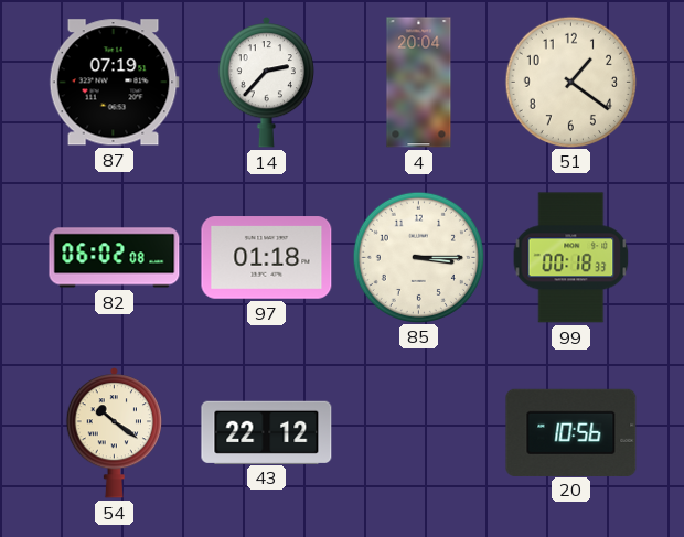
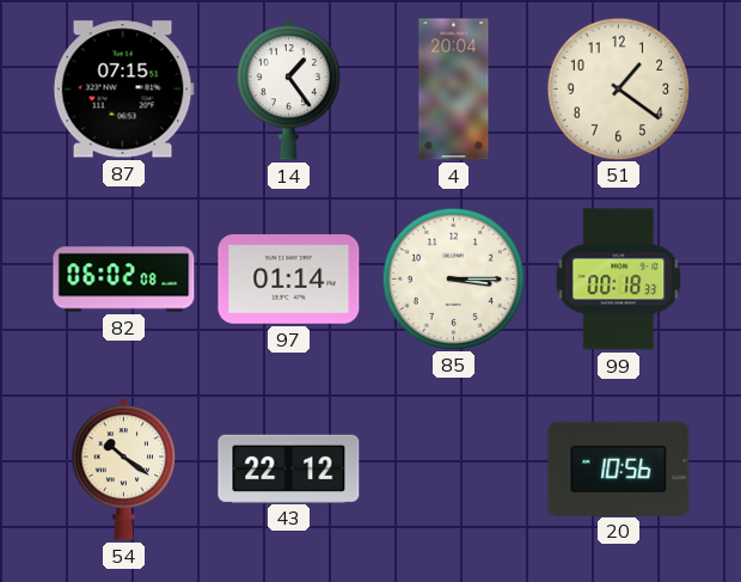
87: 07:19 -> 07:15
14: 2:37 -> 1:24
97: 01:18 -> 01:14
